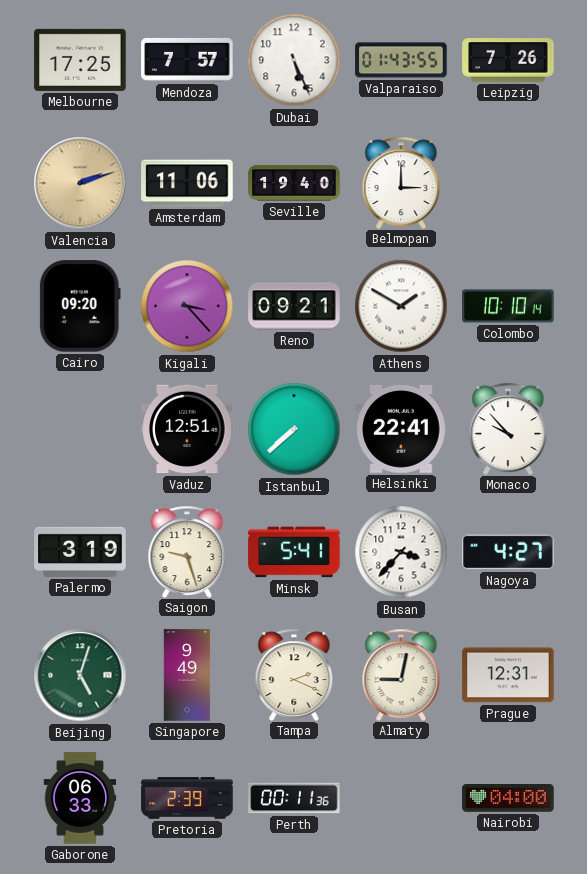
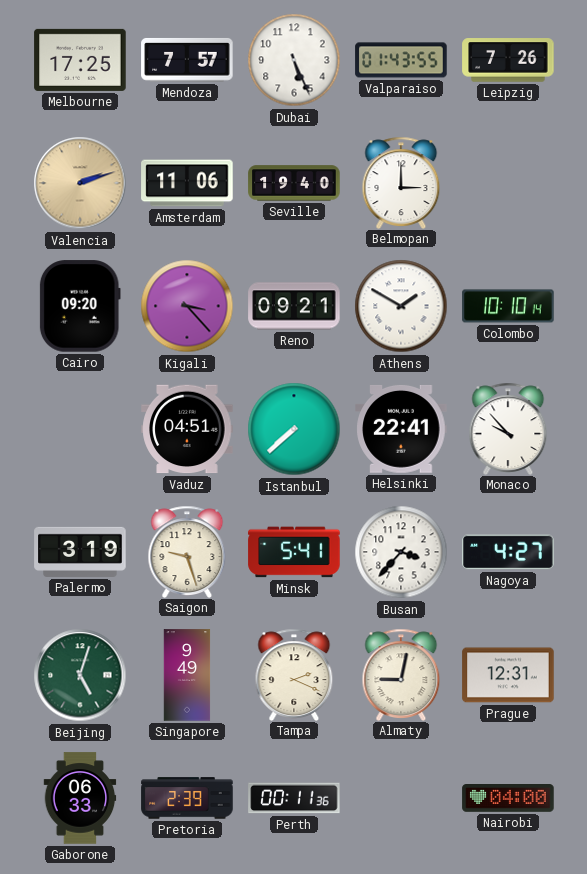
Vaduz: 12:51 -> 04:51
